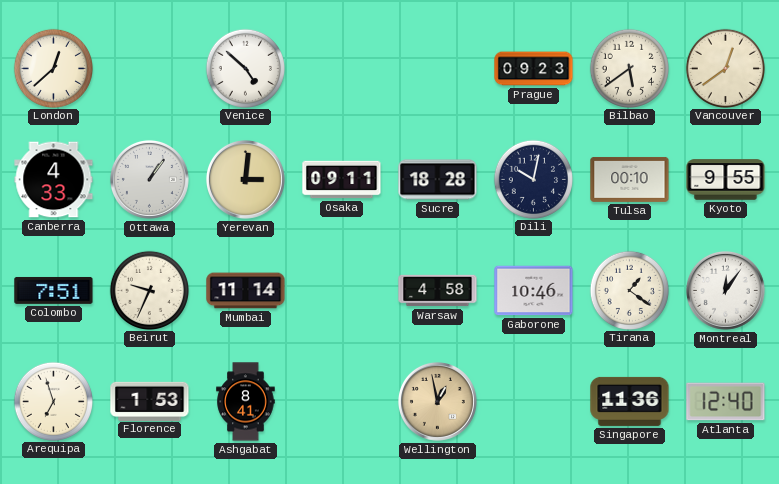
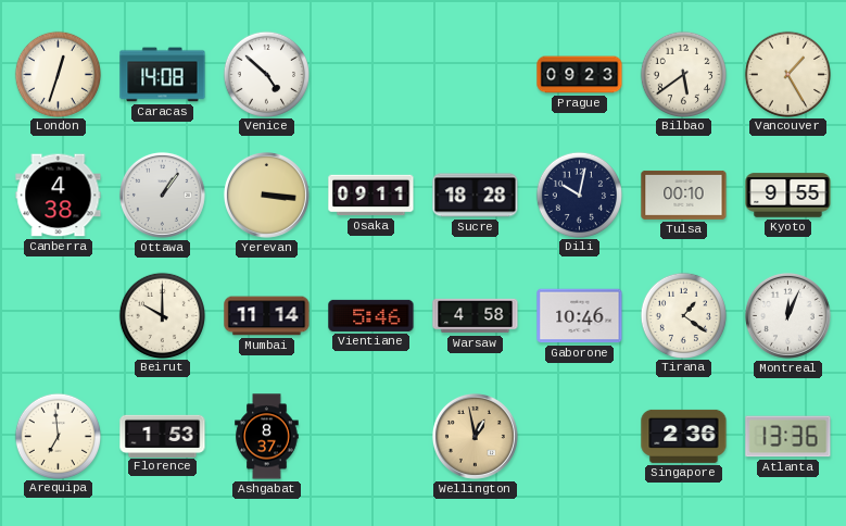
London: 12:38 -> 12:33
Caracas: none -> 14:08
Vancouver: 12:39 -> 1:25
Canberra: 4:33 -> 4:38
Yerevan: 3:01 -> 3:16
Colombo: 7:51 -> none
Beirut: 9:34 -> 10:00
Vientiane: none -> 5:46
Montreal: 12:06 -> 12:04
Arequipa: 6:57 -> 6:59
Ashgabat: 8:41 -> 8:37
Singapore: 11:36 -> 2:36
Atlanta: 12:40 -> 13:36
